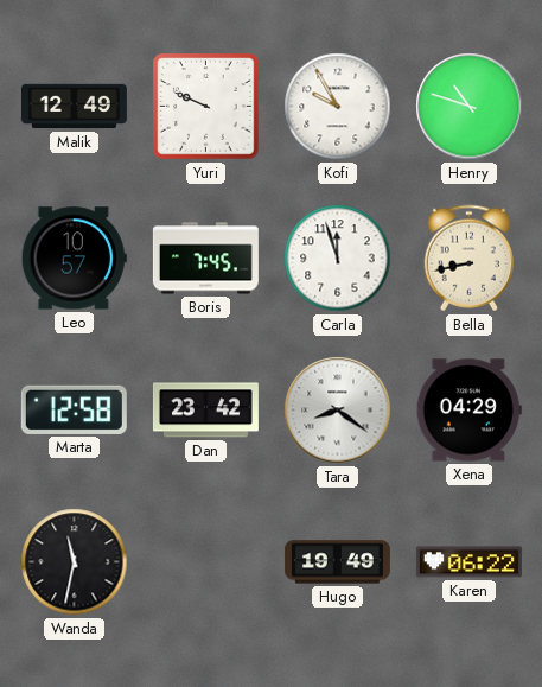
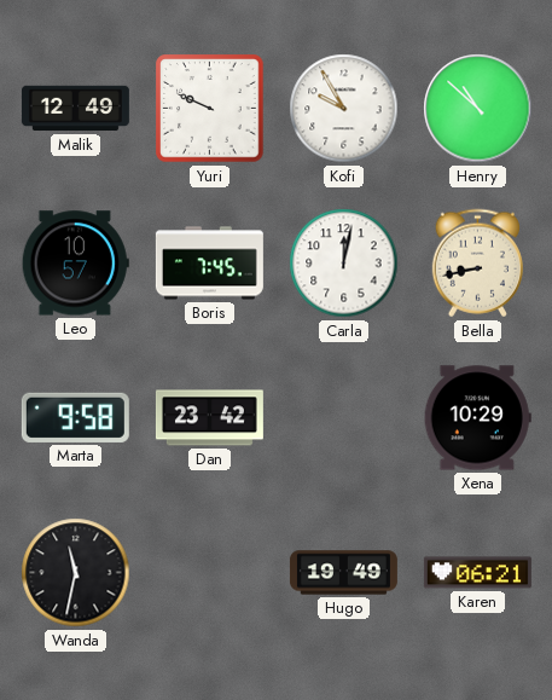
Henry: 10:48 -> 10:52
Carla: 11:57 -> 12:02
Marta: 12:58 -> 9:58
Tara: 8:21 -> none
Xena: 04:29 -> 10:29
Karen: 06:22 -> 06:21
